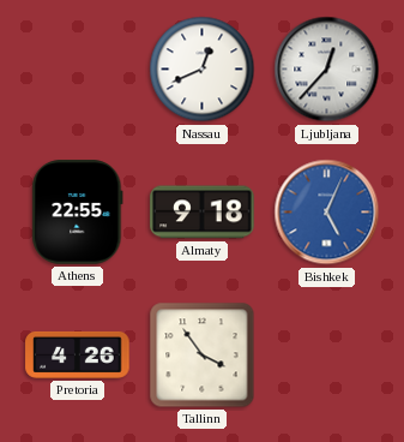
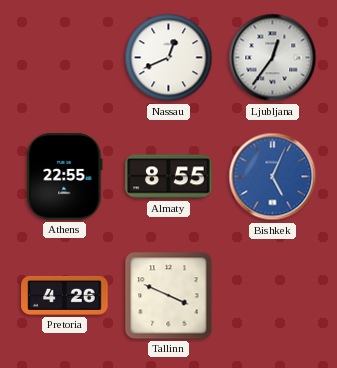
Ljubljana: 12:37 -> 12:36
Almaty: 9:18 -> 8:55
Tallinn: 3:54 -> 3:49
